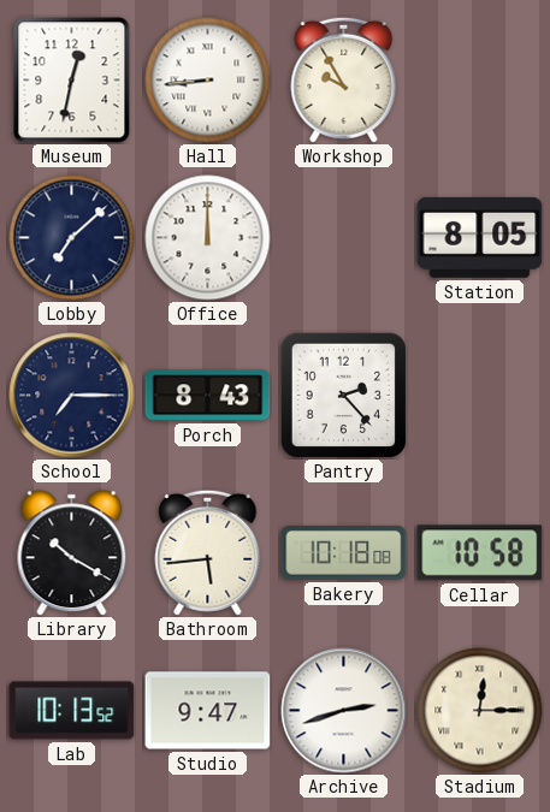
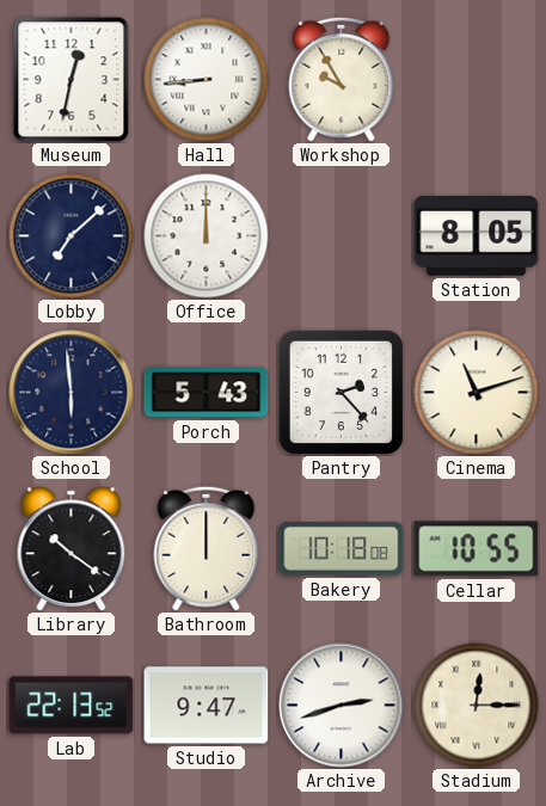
School: 7:15 -> 5:59
Porch: 8:43 -> 5:43
Cinema: none -> 11:12
Library: 10:20 -> 10:21
Bathroom: 5:44 -> 12:00
Cellar: 10:58 -> 10:55
Lab: 10:13 -> 22:13
